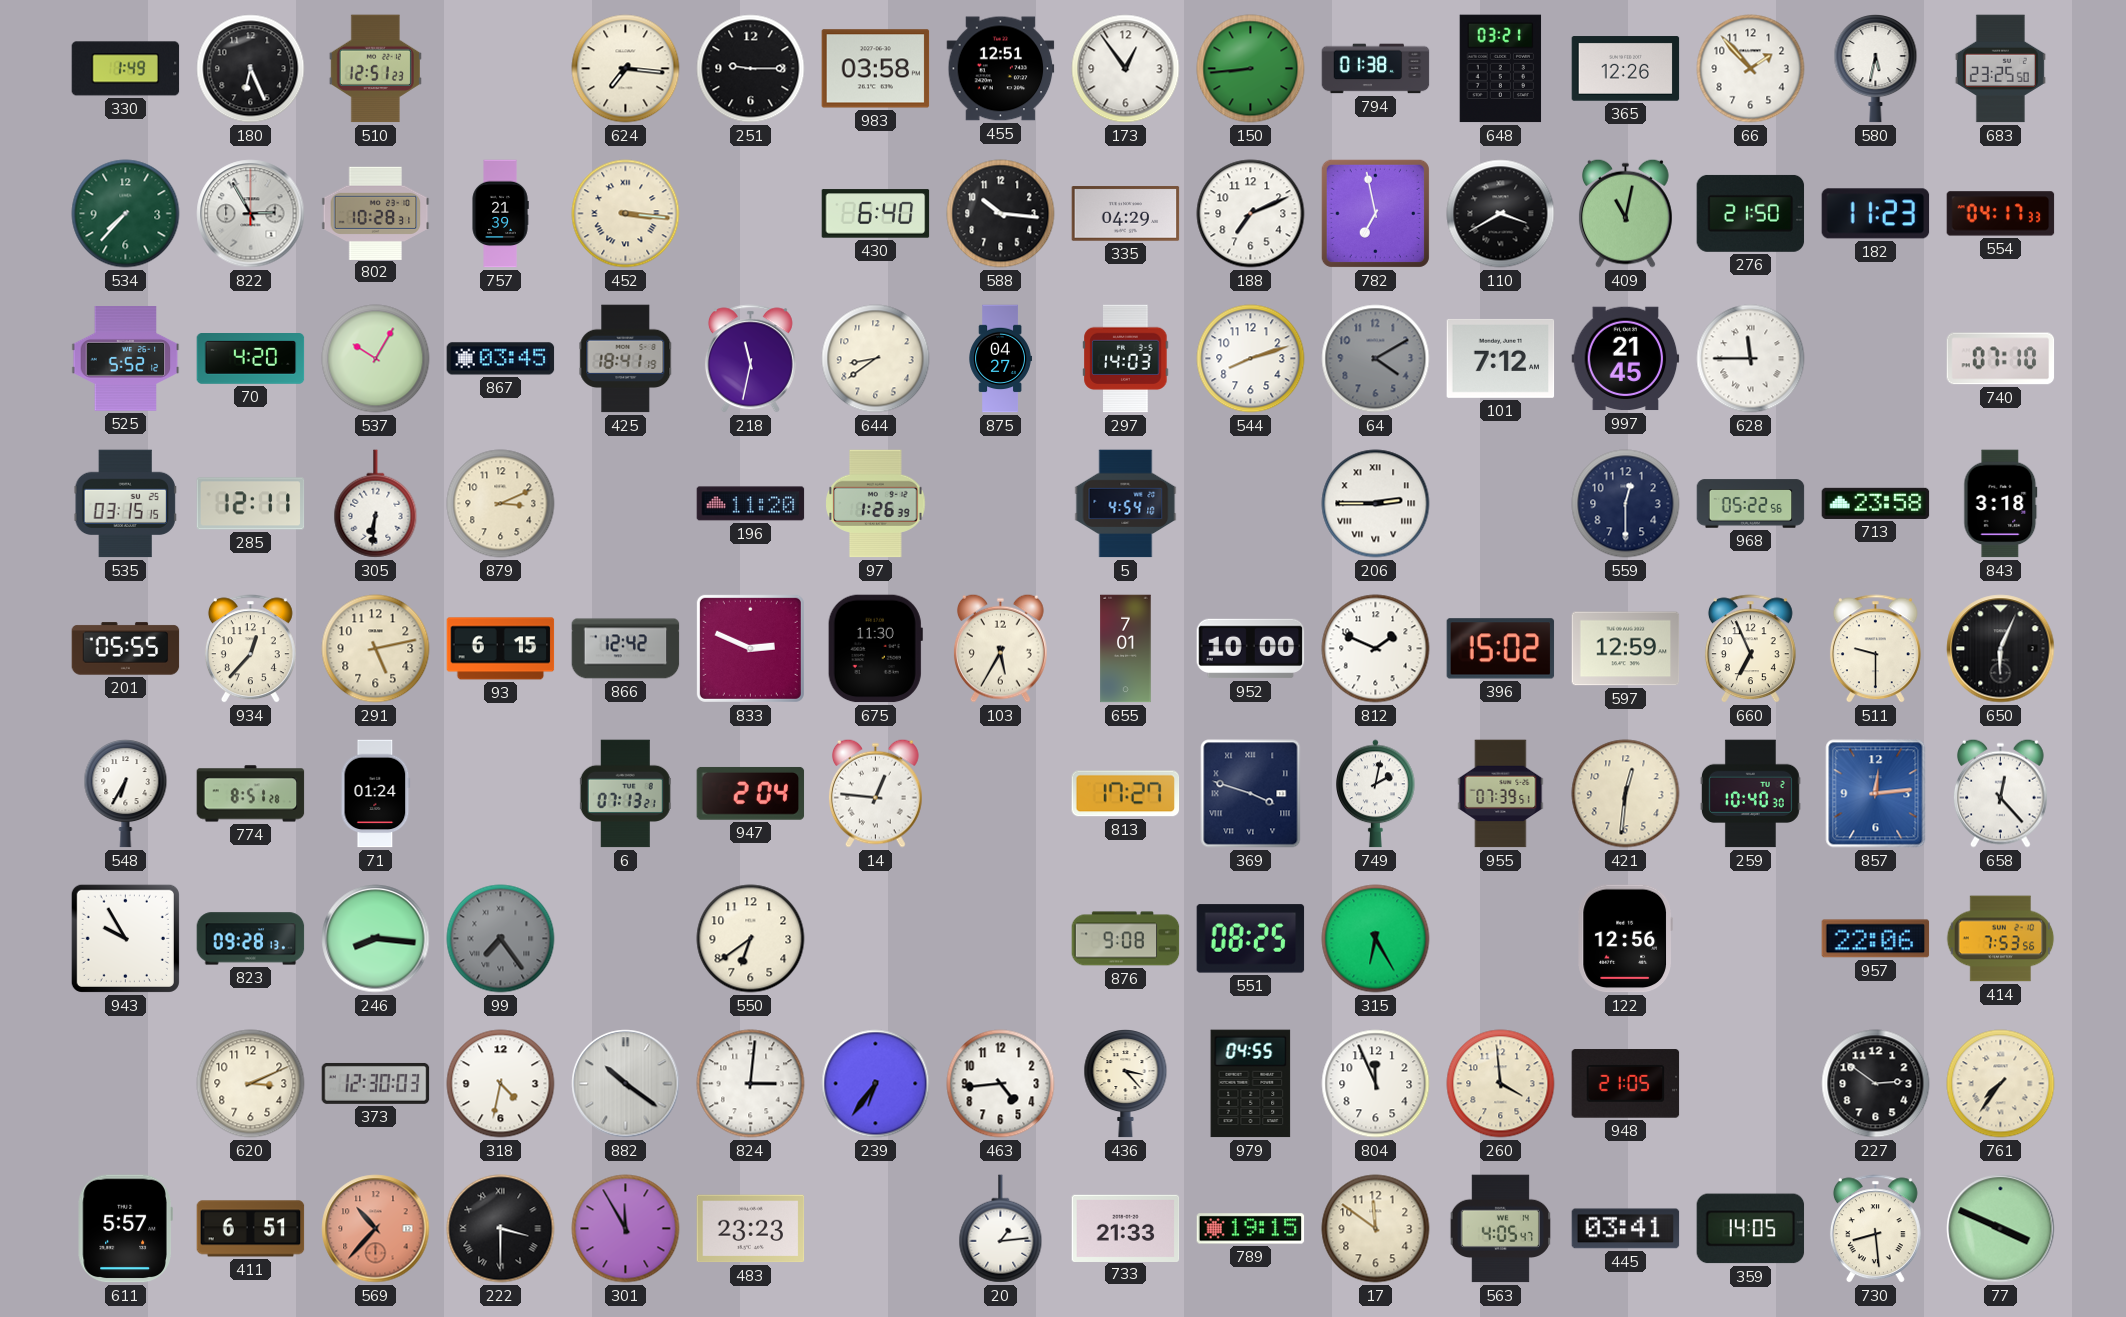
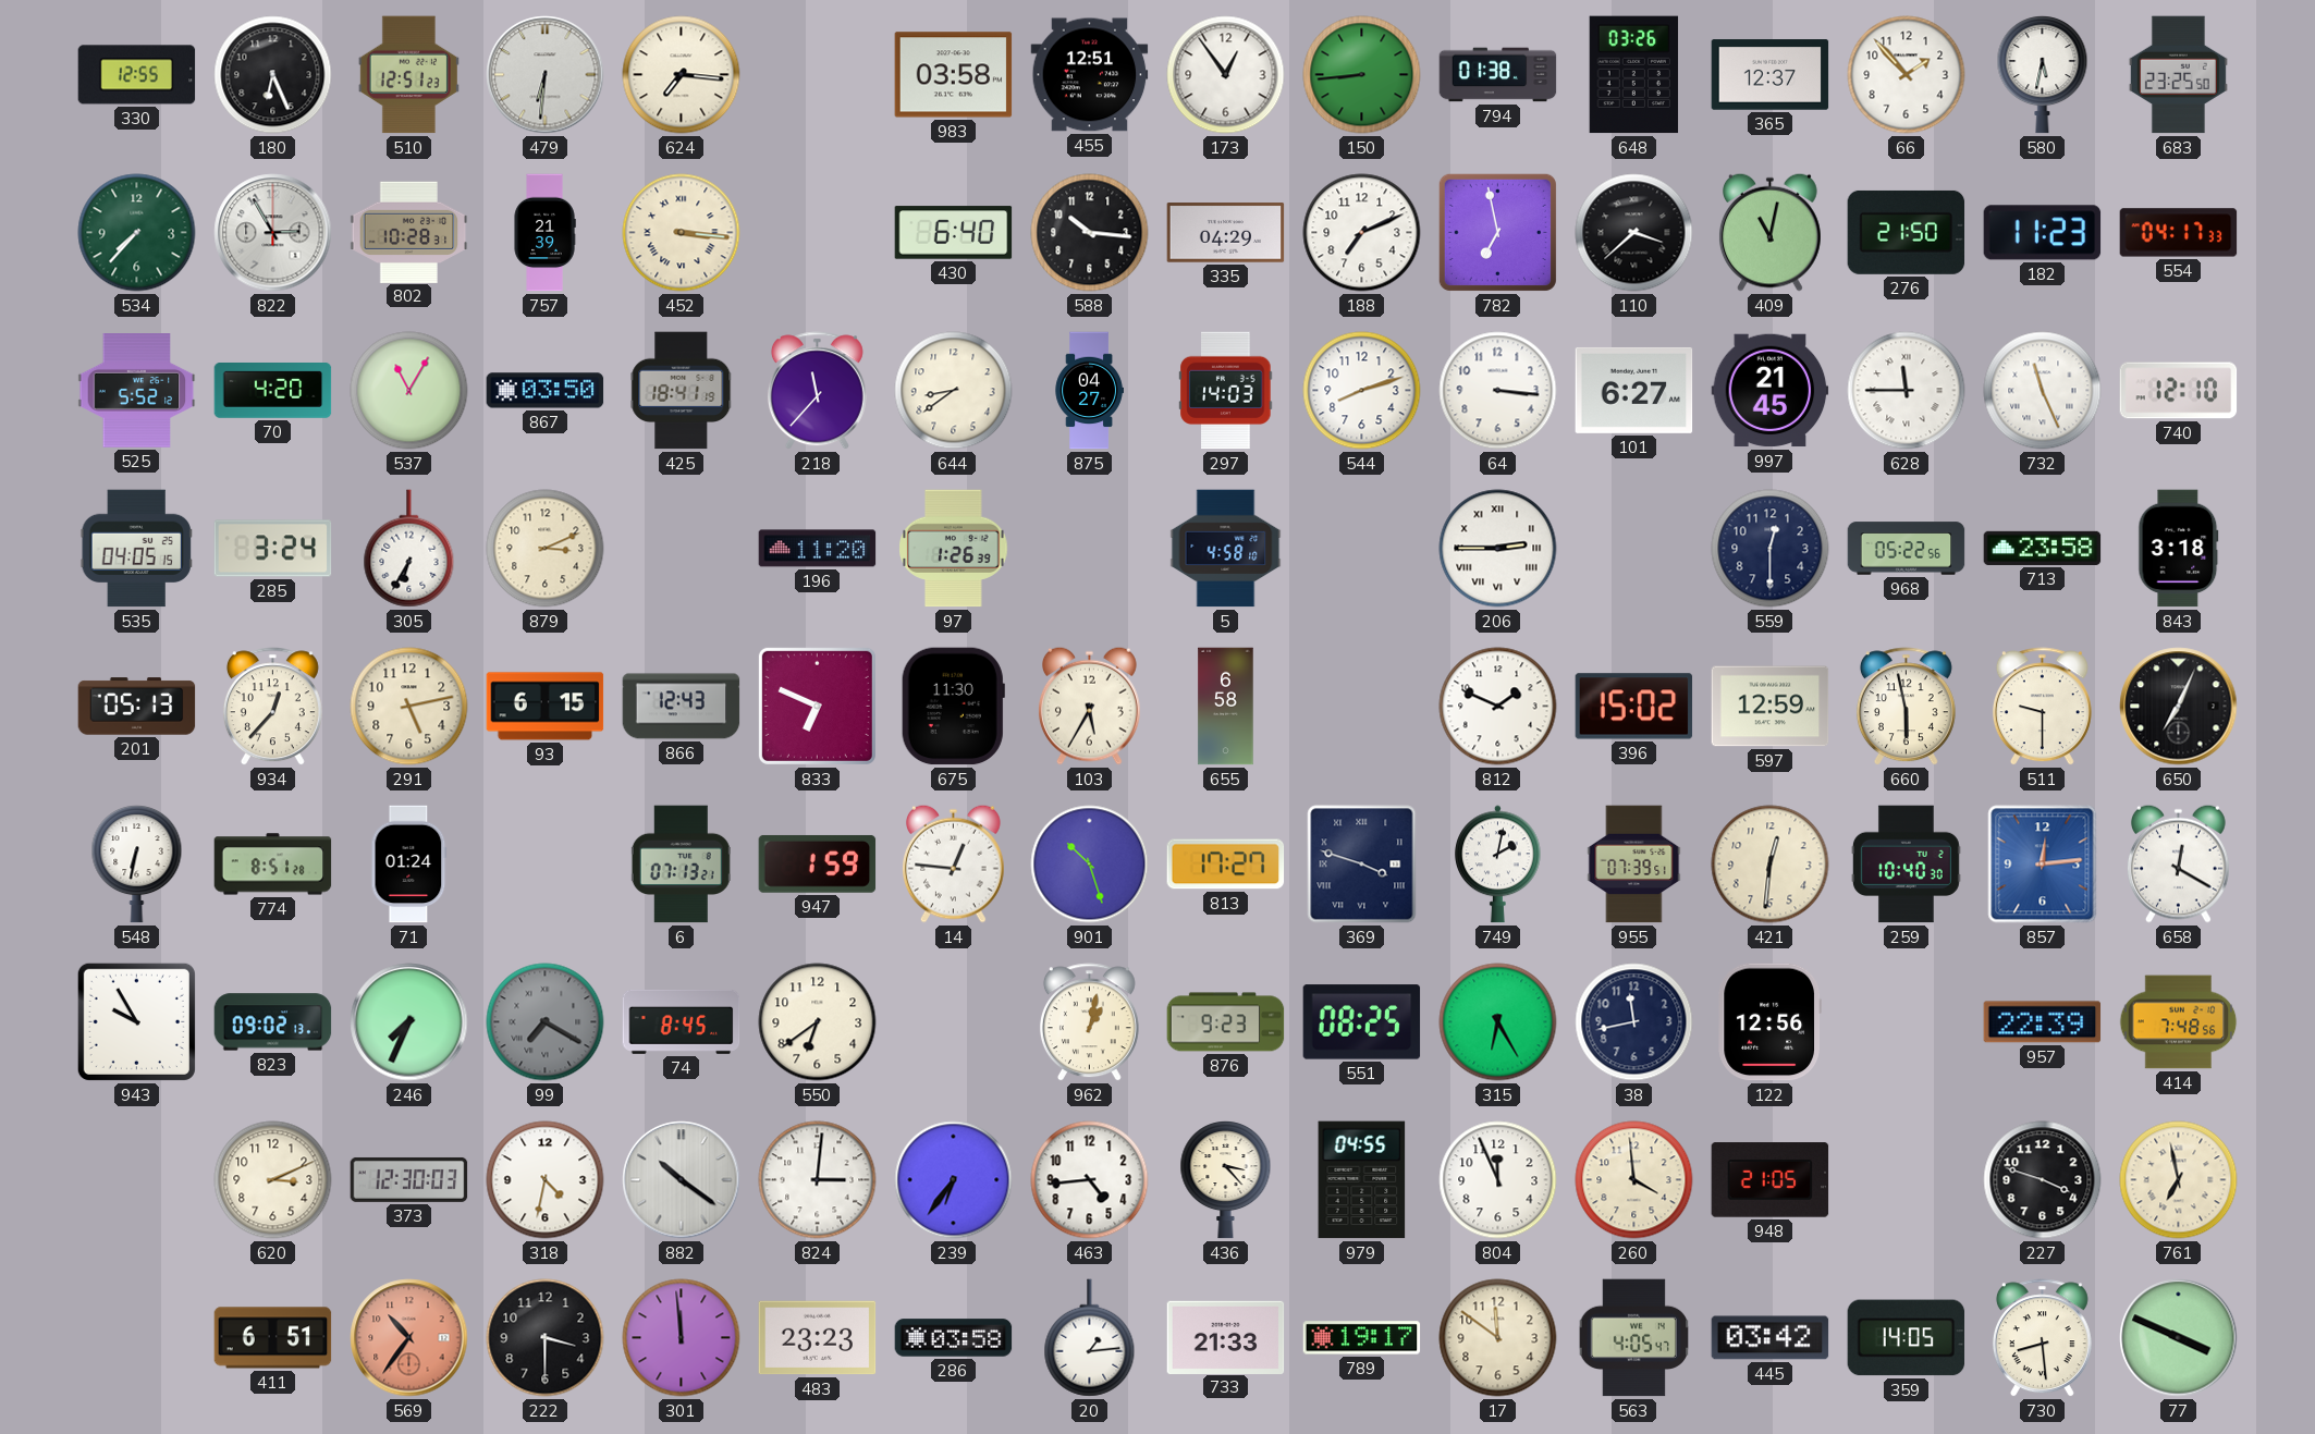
330: 1:49 -> 12:55
479: none -> 6:31
251: 9:15 -> none
648: 03:21 -> 03:26
365: 12:26 -> 12:37
110: 3:40 -> 3:38
537: 10:05 -> 11:05
867: 03:45 -> 03:50
218: 11:32 -> 11:37
64: 4:10 -> 3:16
64 dial: grey -> white
101: 7:12 -> 6:27
732: none -> 11:26
740: 07:10 -> 12:10
535: 03:15 -> 04:05
285: 12:11 -> 3:24
305: 6:31 -> 6:35
5: 4:54 -> 4:58
201: 05:55 -> 05:13
866: 12:42 -> 12:43
833: 2:49 -> 6:49
655: 7:01 -> 6:58
952: 10:00 -> none
660: 6:56 -> 5:58
650: 6:04 -> 7:04
548: 6:35 -> 6:32
947: 2:04 -> 1:59
901: none -> 10:27
658: 12:23 -> 12:20
823: 09:28 -> 09:02
246: 8:16 -> 7:34
99: 7:24 -> 7:20
74: none -> 8:45
962: none -> 1:02
876: 9:08 -> 9:23
38: none -> 11:43
957: 22:06 -> 22:39
414: 7:53 -> 7:48
227: 2:51 -> 3:48
761: 7:36 -> 6:58
611: 5:57 -> none
569: 10:37 -> 10:36
222 numerals: Roman -> Arabic
301: 11:55 -> 11:59
286: none -> 03:58
789: 19:15 -> 19:17
445: 03:41 -> 03:42
